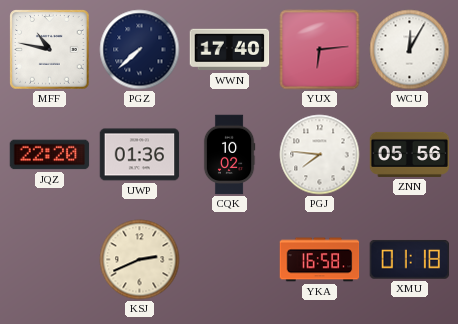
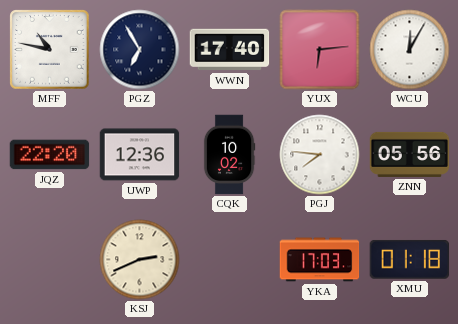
PGZ: 7:38 -> 6:55
UWP: 01:36 -> 12:36
YKA: 16:58 -> 17:03
